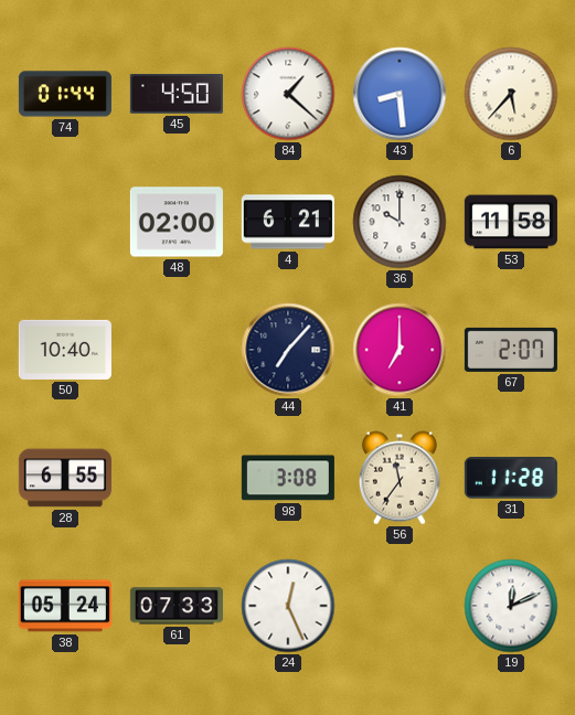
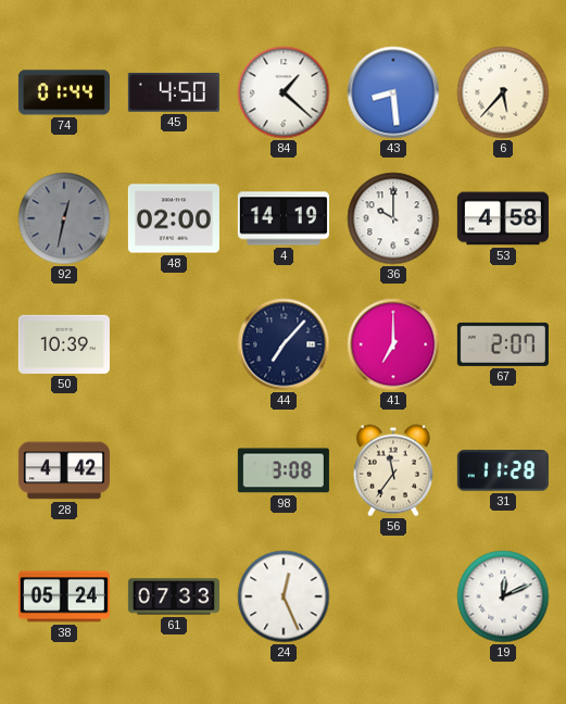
92: none -> 12:32
4: 6:21 -> 14:19
53: 11:58 -> 4:58
50: 10:40 -> 10:39
28: 6:55 -> 4:42
